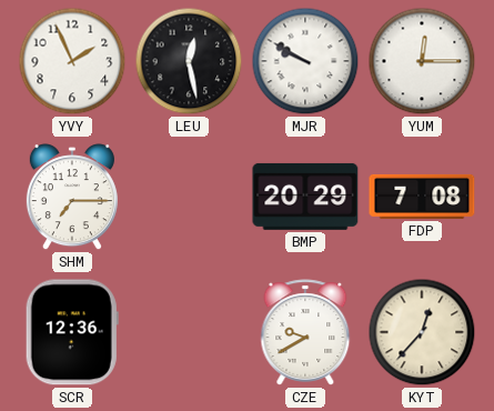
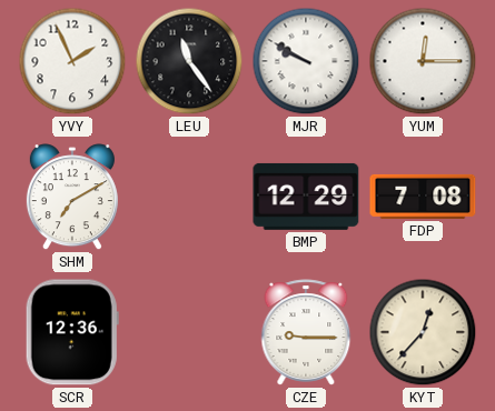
LEU: 12:28 -> 11:24
SHM: 7:15 -> 7:10
BMP: 20:29 -> 12:29
CZE: 9:40 -> 9:15
